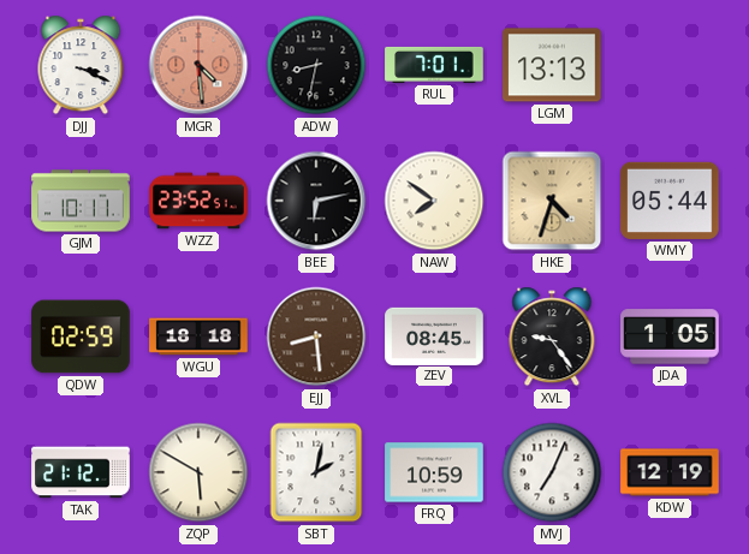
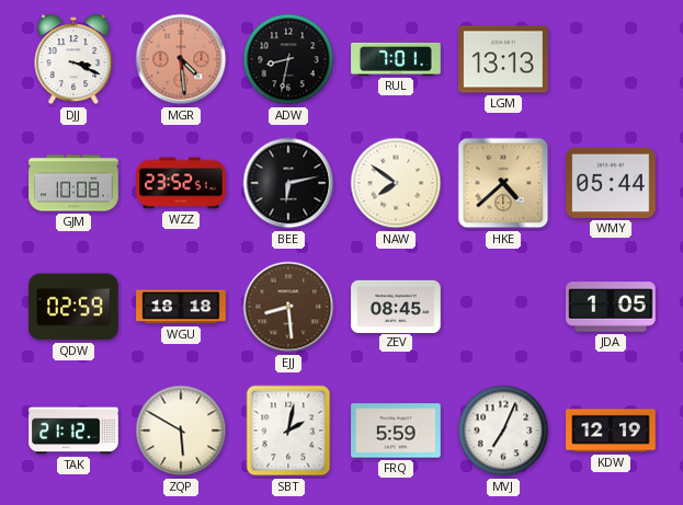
GJM: 10:11 -> 10:08
HKE: 4:33 -> 4:38
XVL: 9:24 -> none
FRQ: 10:59 -> 5:59
